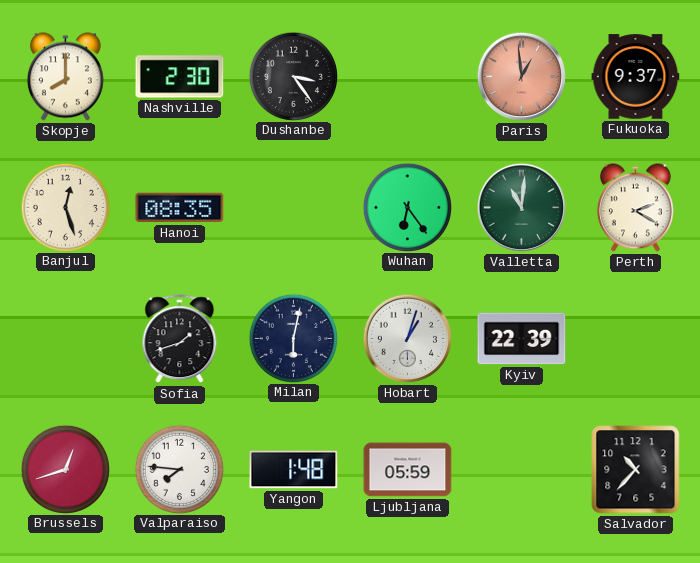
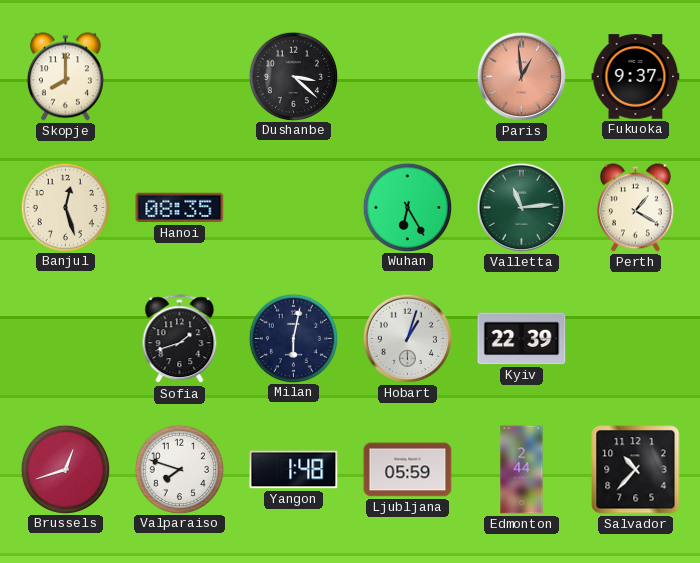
Nashville: 2:30 -> none
Dushanbe: 3:24 -> 3:22
Wuhan: 6:24 -> 6:25
Valletta: 11:01 -> 11:14
Perth: 2:20 -> 1:20
Valparaiso: 7:46 -> 7:48
Edmonton: none -> 2:44
